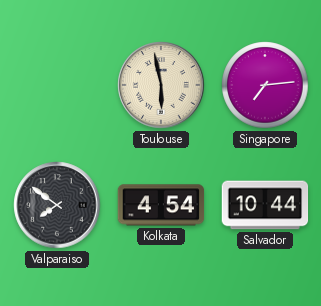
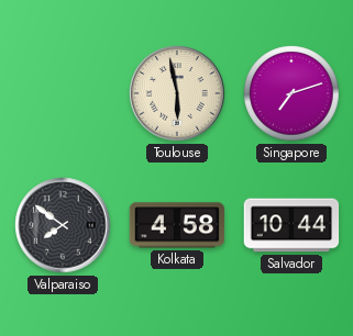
Singapore: 7:14 -> 7:12
Kolkata: 4:54 -> 4:58
